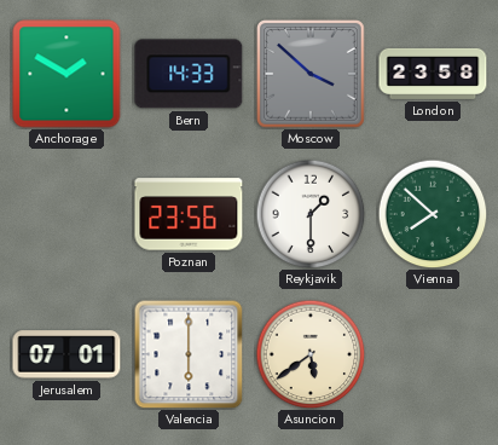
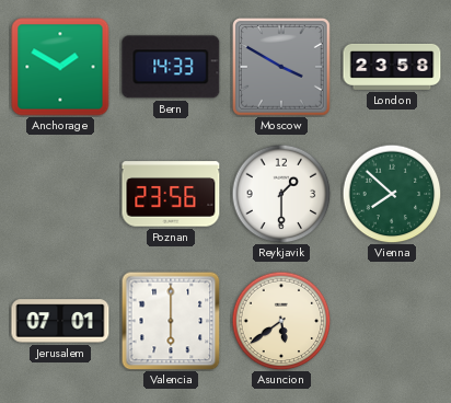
Moscow: 3:52 -> 3:50
